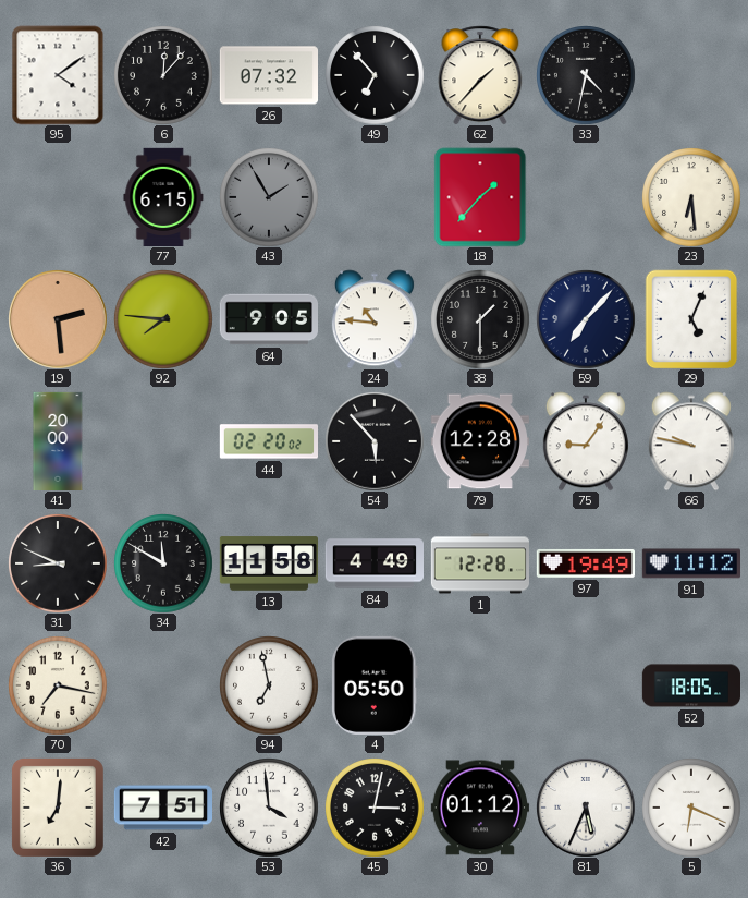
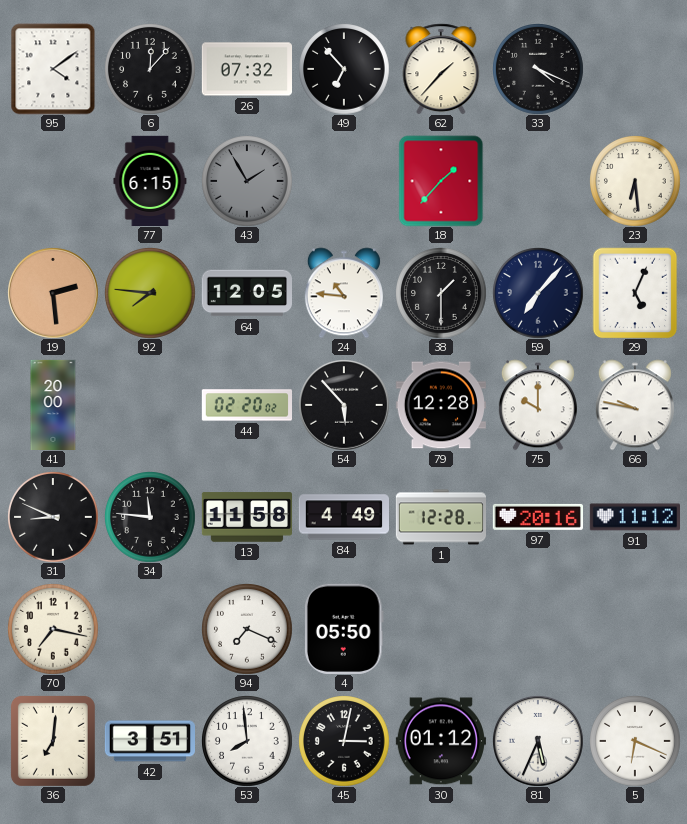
33: 4:32 -> 4:19
64: 9:05 -> 12:05
75: 9:06 -> 10:00
34: 11:50 -> 11:46
97: 19:49 -> 20:16
94: 6:58 -> 7:19
52: 18:05 -> none
42: 7:51 -> 3:51
53: 3:59 -> 7:59
